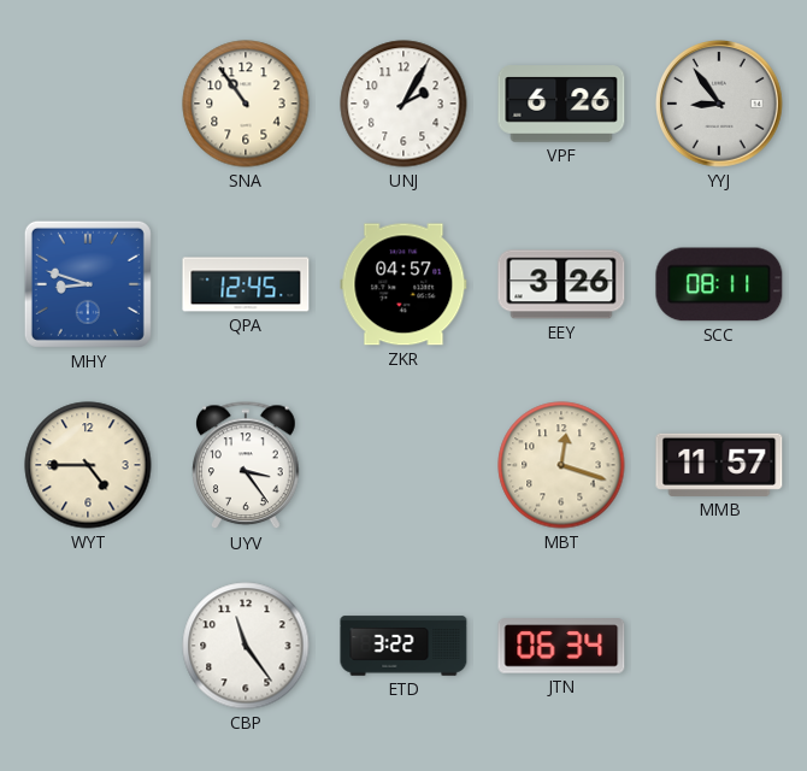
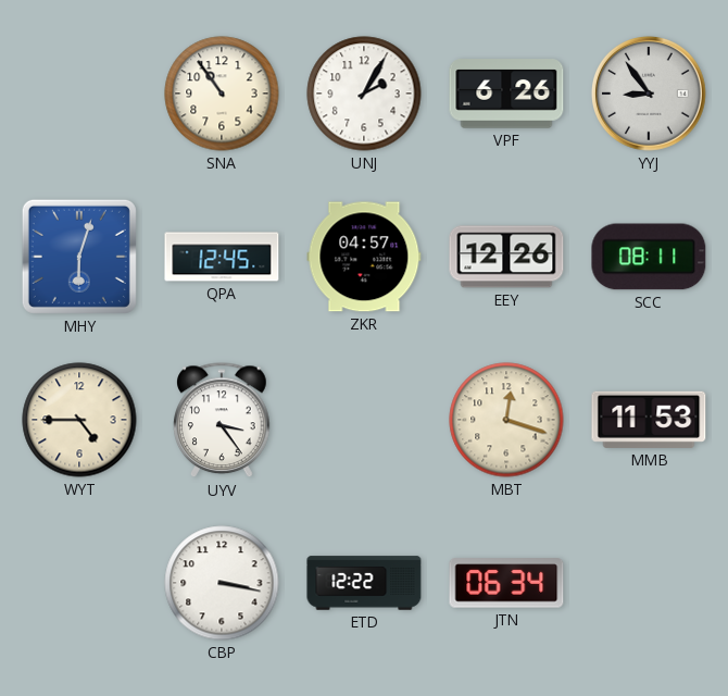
MHY: 8:48 -> 6:03
EEY: 3:26 -> 12:26
MMB: 11:57 -> 11:53
CBP: 11:24 -> 3:17
ETD: 3:22 -> 12:22
